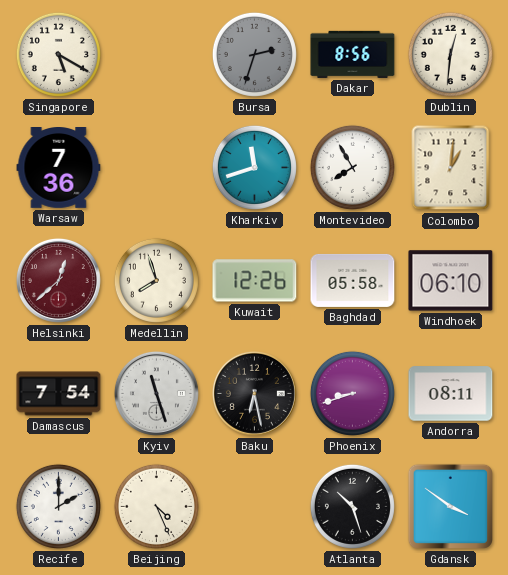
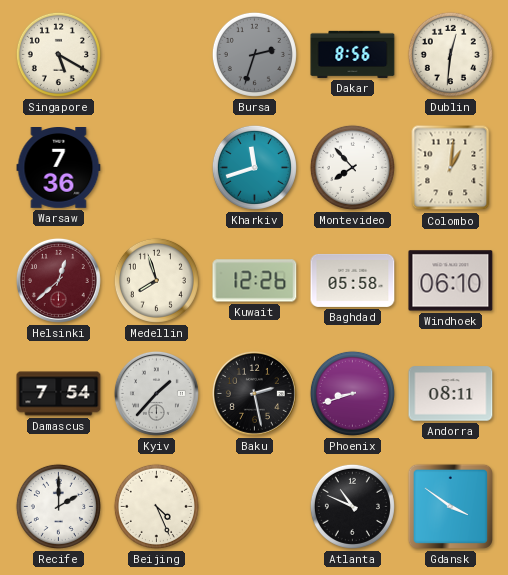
Montevideo: 7:55 -> 7:53
Kyiv: 11:27 -> 1:37
Baku: 6:28 -> 2:28
Atlanta: 10:27 -> 10:49
